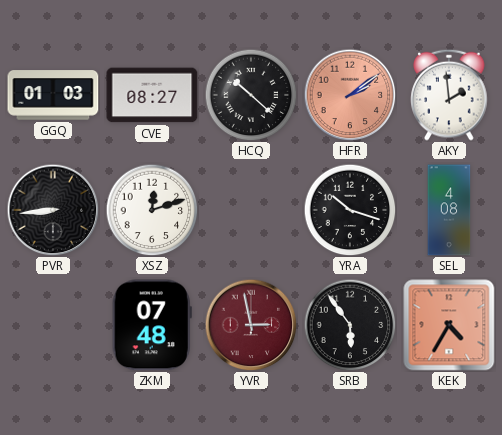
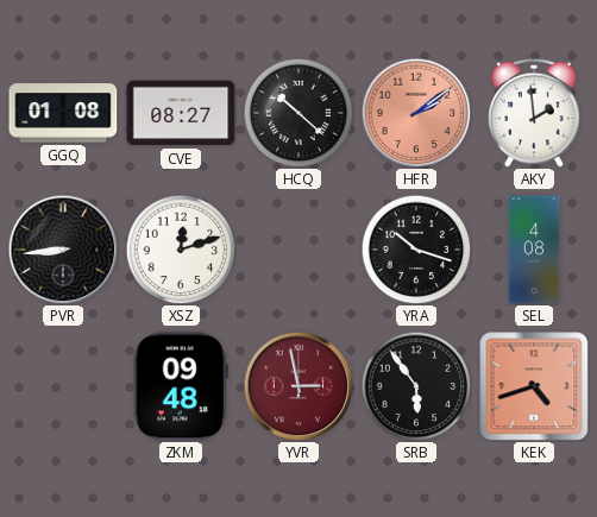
GGQ: 01:03 -> 01:08
ZKM: 07:48 -> 09:48
KEK: 4:35 -> 4:42
